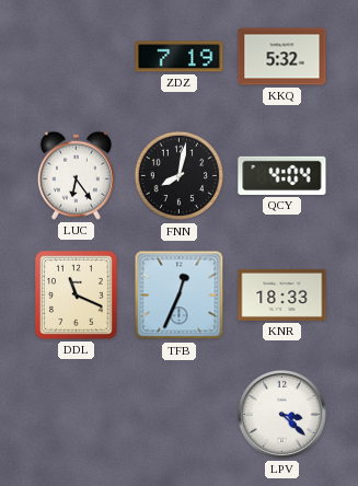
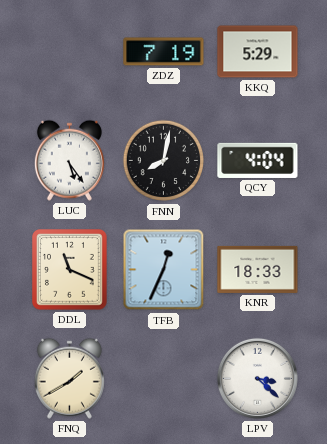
KKQ: 5:32 -> 5:29
LUC: 6:24 -> 5:24
FNQ: none -> 1:40
